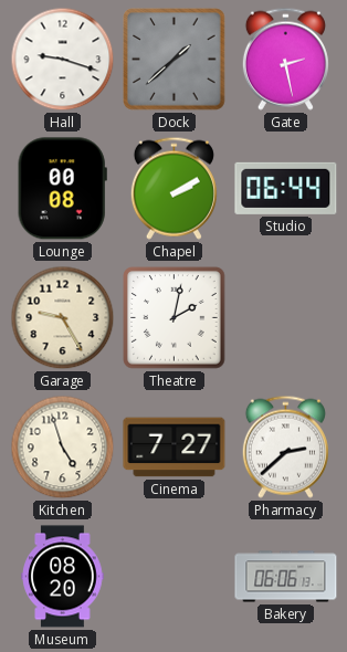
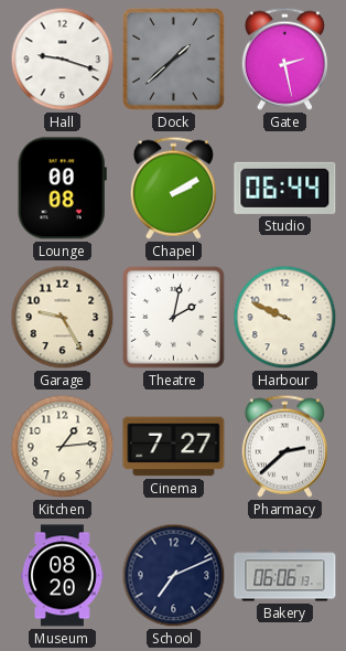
Harbour: none -> 9:49
Kitchen: 4:57 -> 1:14
School: none -> 7:11
